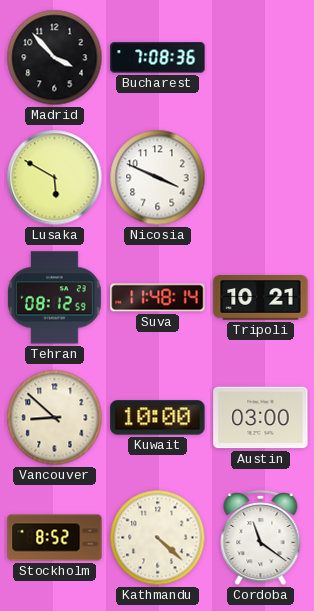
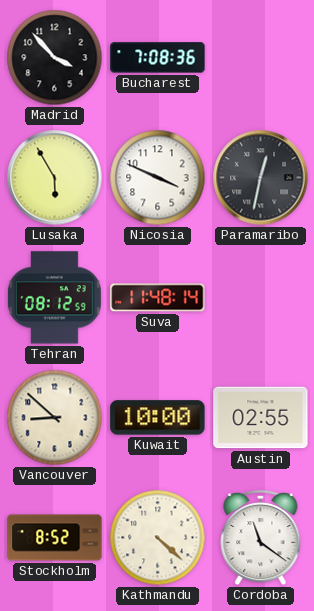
Lusaka: 5:50 -> 5:55
Paramaribo: none -> 12:32
Tripoli: 10:21 -> none
Austin: 03:00 -> 02:55
